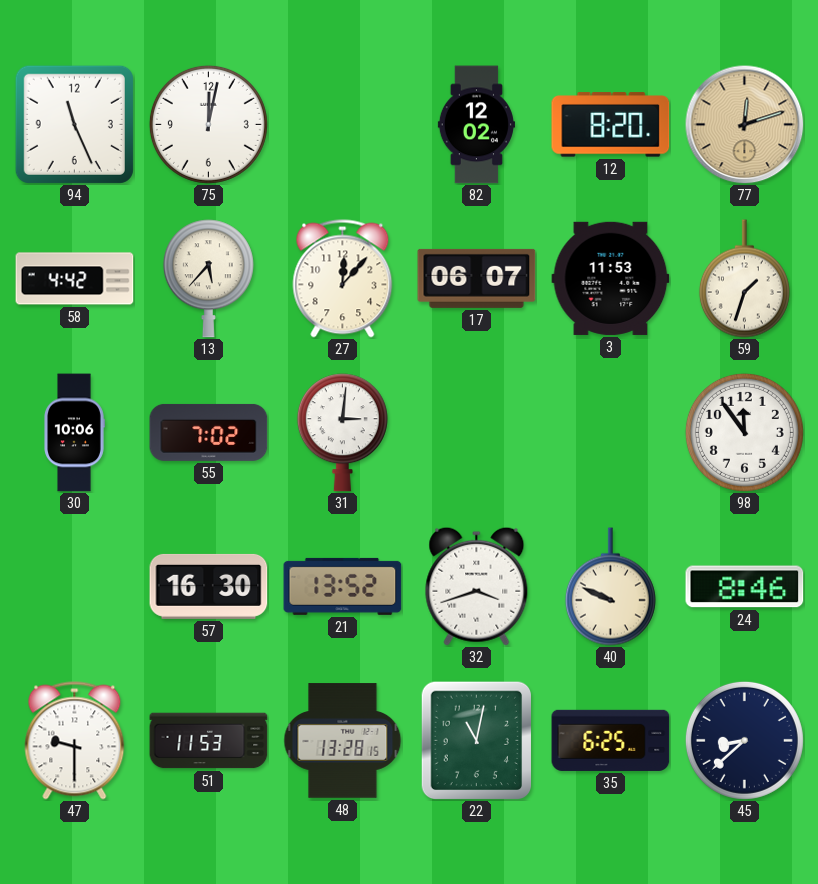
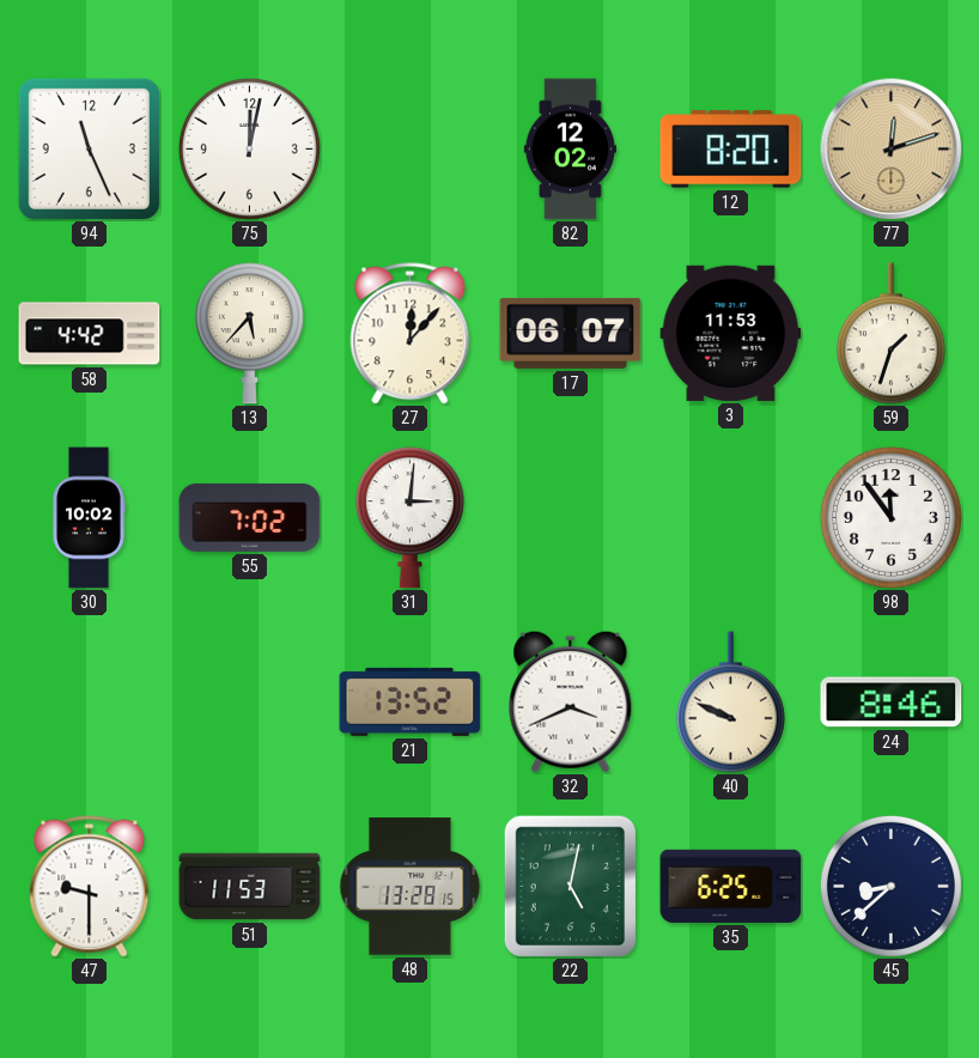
30: 10:06 -> 10:02
57: 16:30 -> none
32: 3:42 -> 3:41
22: 11:02 -> 5:02
